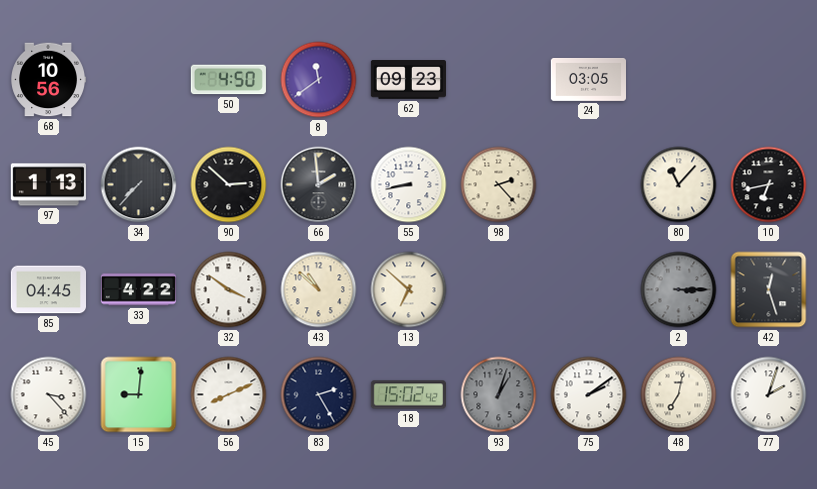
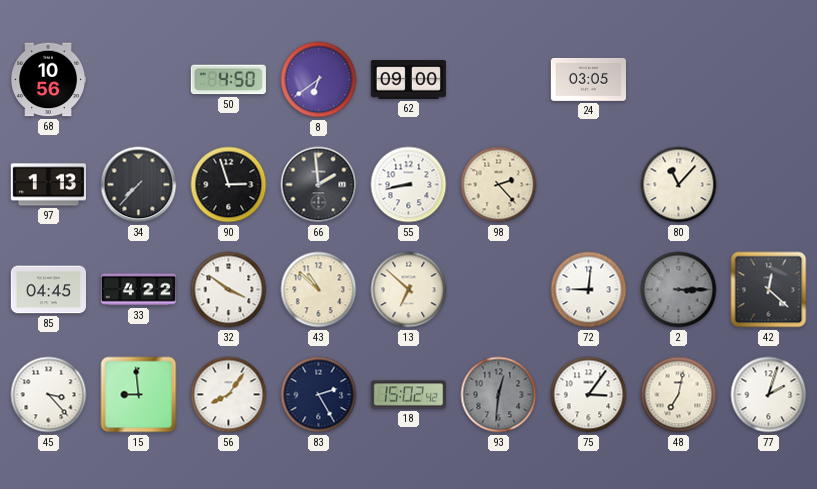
8: 11:39 -> 6:39
62: 09:23 -> 09:00
90: 2:52 -> 2:57
10: 6:43 -> none
72: none -> 9:01
42: 12:27 -> 12:22
15: 9:01 -> 8:59
56: 8:11 -> 8:06
93: 1:03 -> 12:31
75: 2:09 -> 3:06
